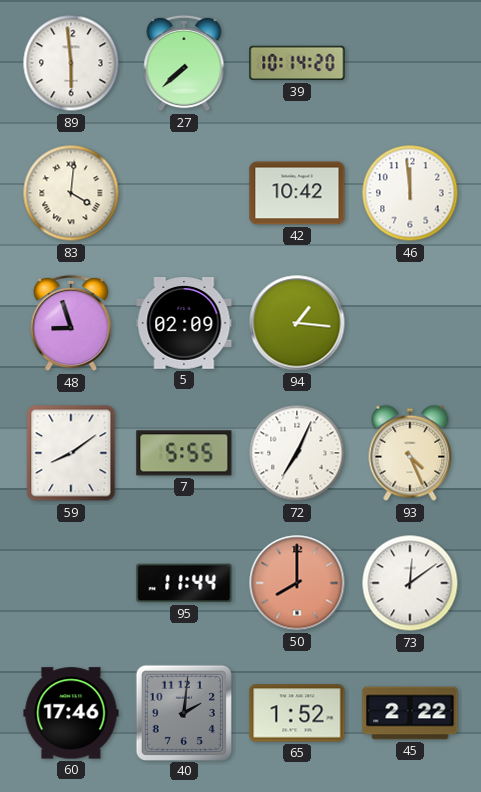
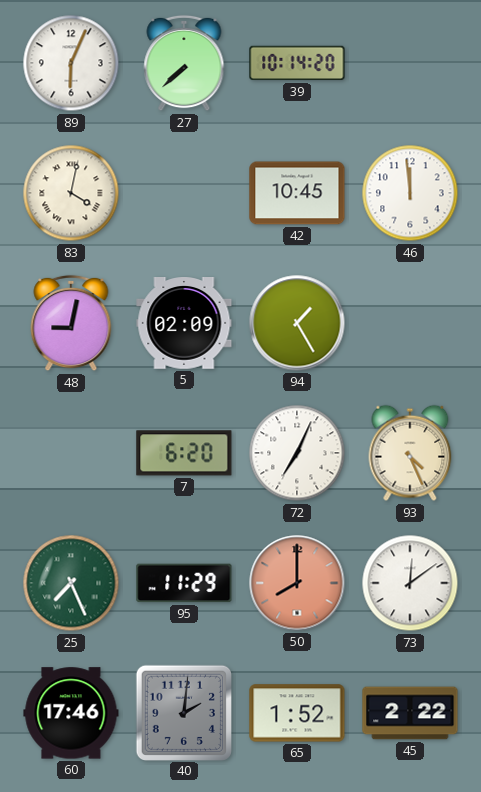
89: 5:59 -> 6:04
83: 4:01 -> 4:02
42: 10:42 -> 10:45
48: 8:57 -> 9:02
94: 1:16 -> 1:25
59: 8:09 -> none
7: 5:55 -> 6:20
25: none -> 7:26
95: 11:44 -> 11:29
